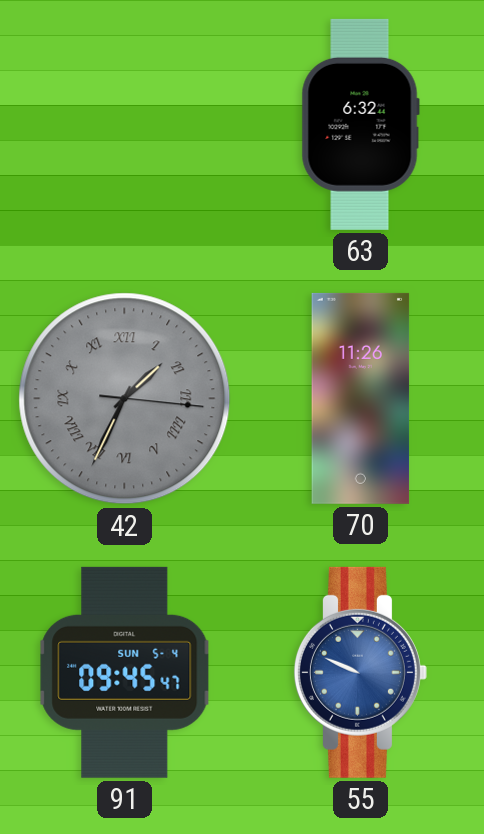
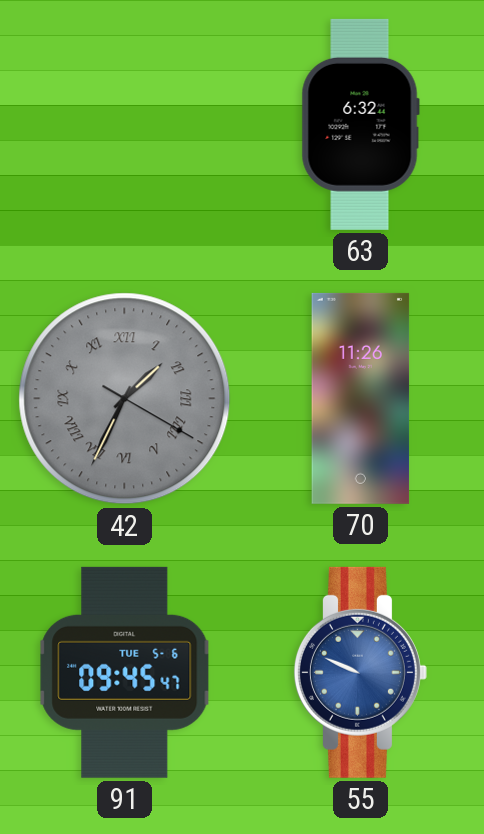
42: 1:34:16 -> 1:34:20
91 date: SUN 5-4 -> TUE 5-6
